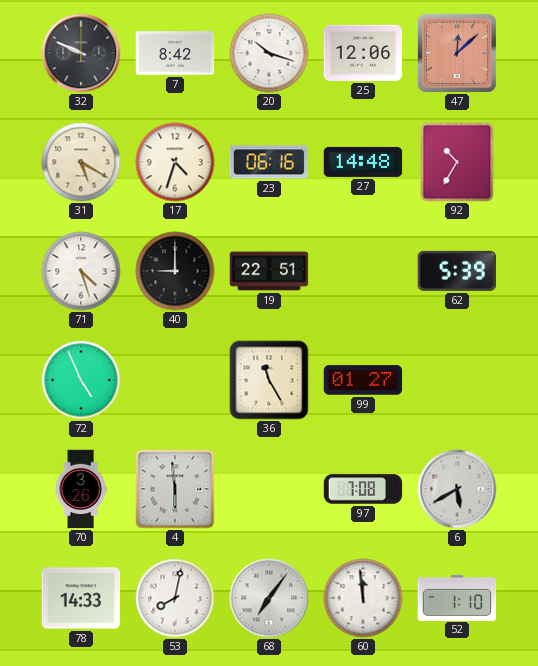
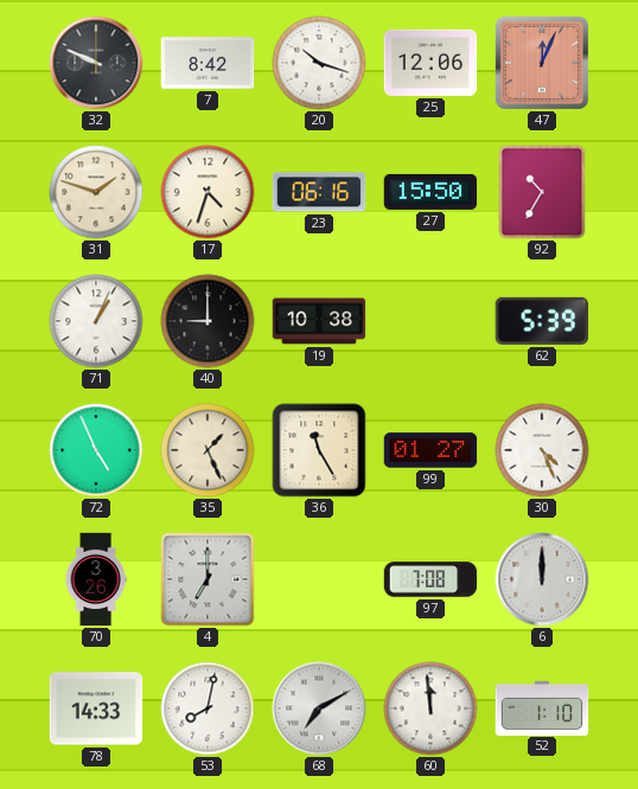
47: 12:08 -> 12:04
31: 5:20 -> 1:48
27: 14:48 -> 15:50
71: 4:27 -> 1:04
19: 22:51 -> 10:38
35: none -> 1:26
30: none -> 4:26
4: 5:59 -> 7:00
6: 5:40 -> 12:00
68: 7:06 -> 7:10
